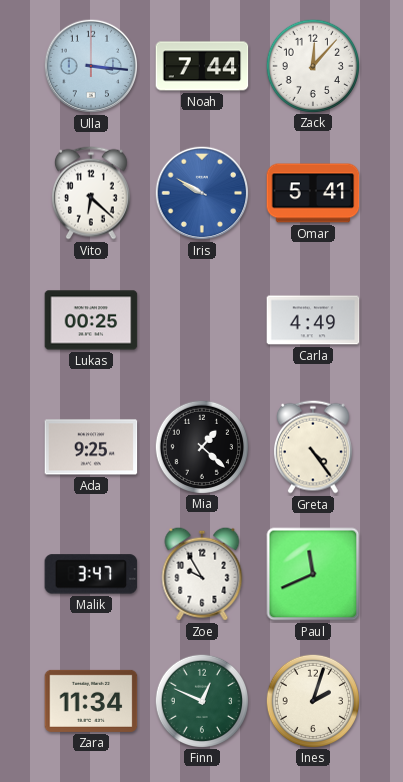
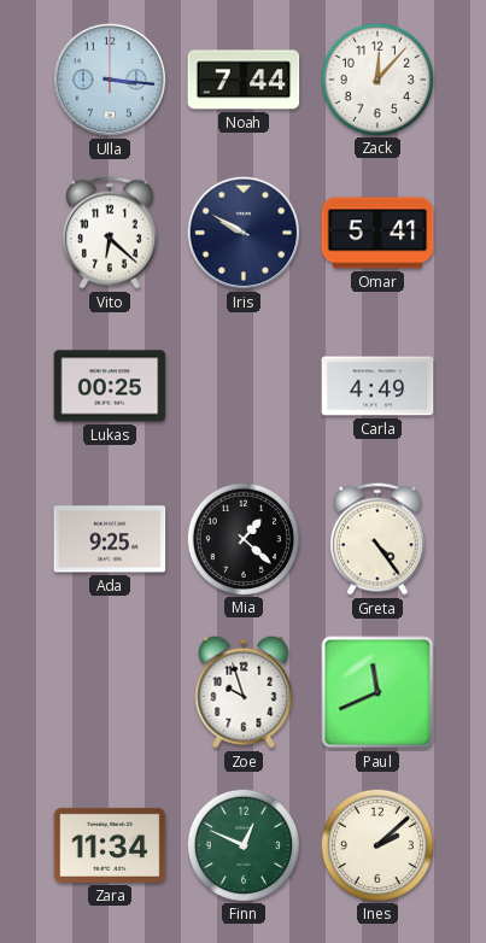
Iris dial: blue -> navy
Malik: 3:47 -> none
Zoe: 9:55 -> 9:57
Ines: 2:03 -> 2:08
